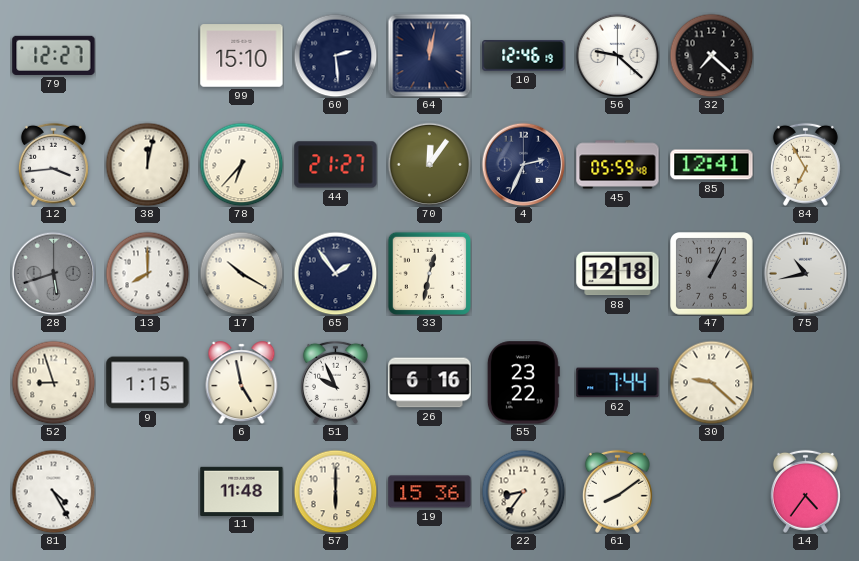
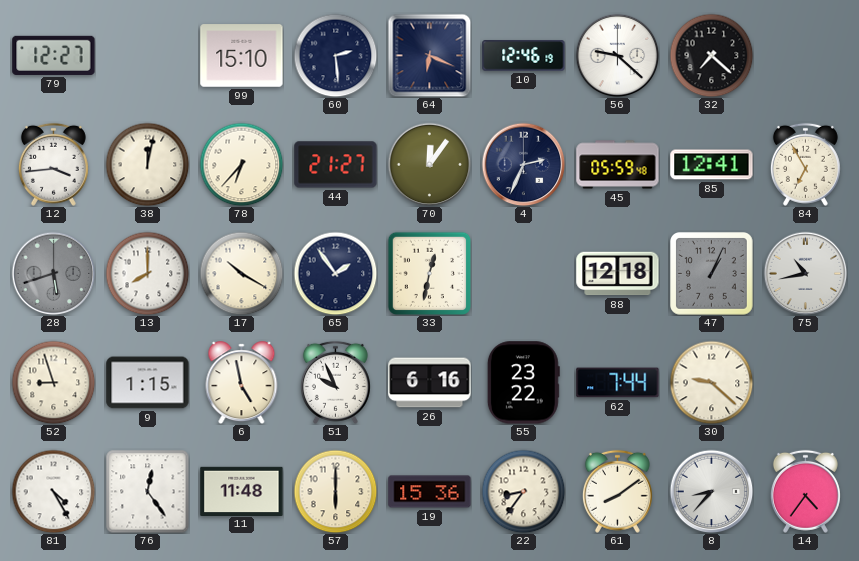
64: 12:02 -> 6:19
76: none -> 12:24
8: none -> 8:37
